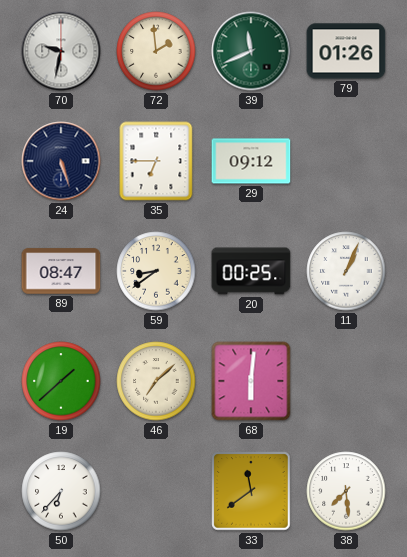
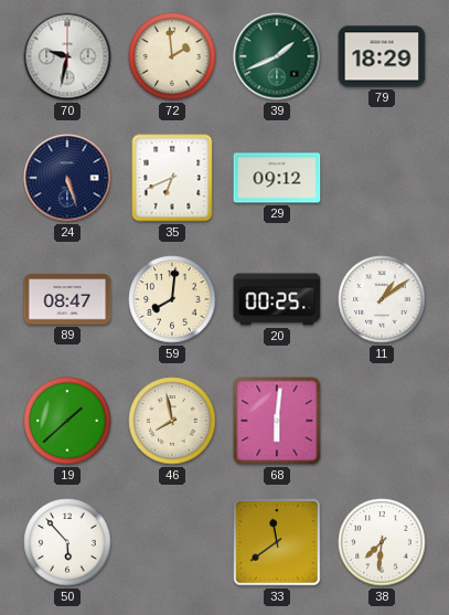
39: 11:41 -> 1:41
79: 01:26 -> 18:29
35: 6:45 -> 6:41
59: 8:39 -> 8:01
11: 1:04 -> 1:09
46: 7:08 -> 7:58
50: 6:37 -> 5:53
38: 7:29 -> 7:31
